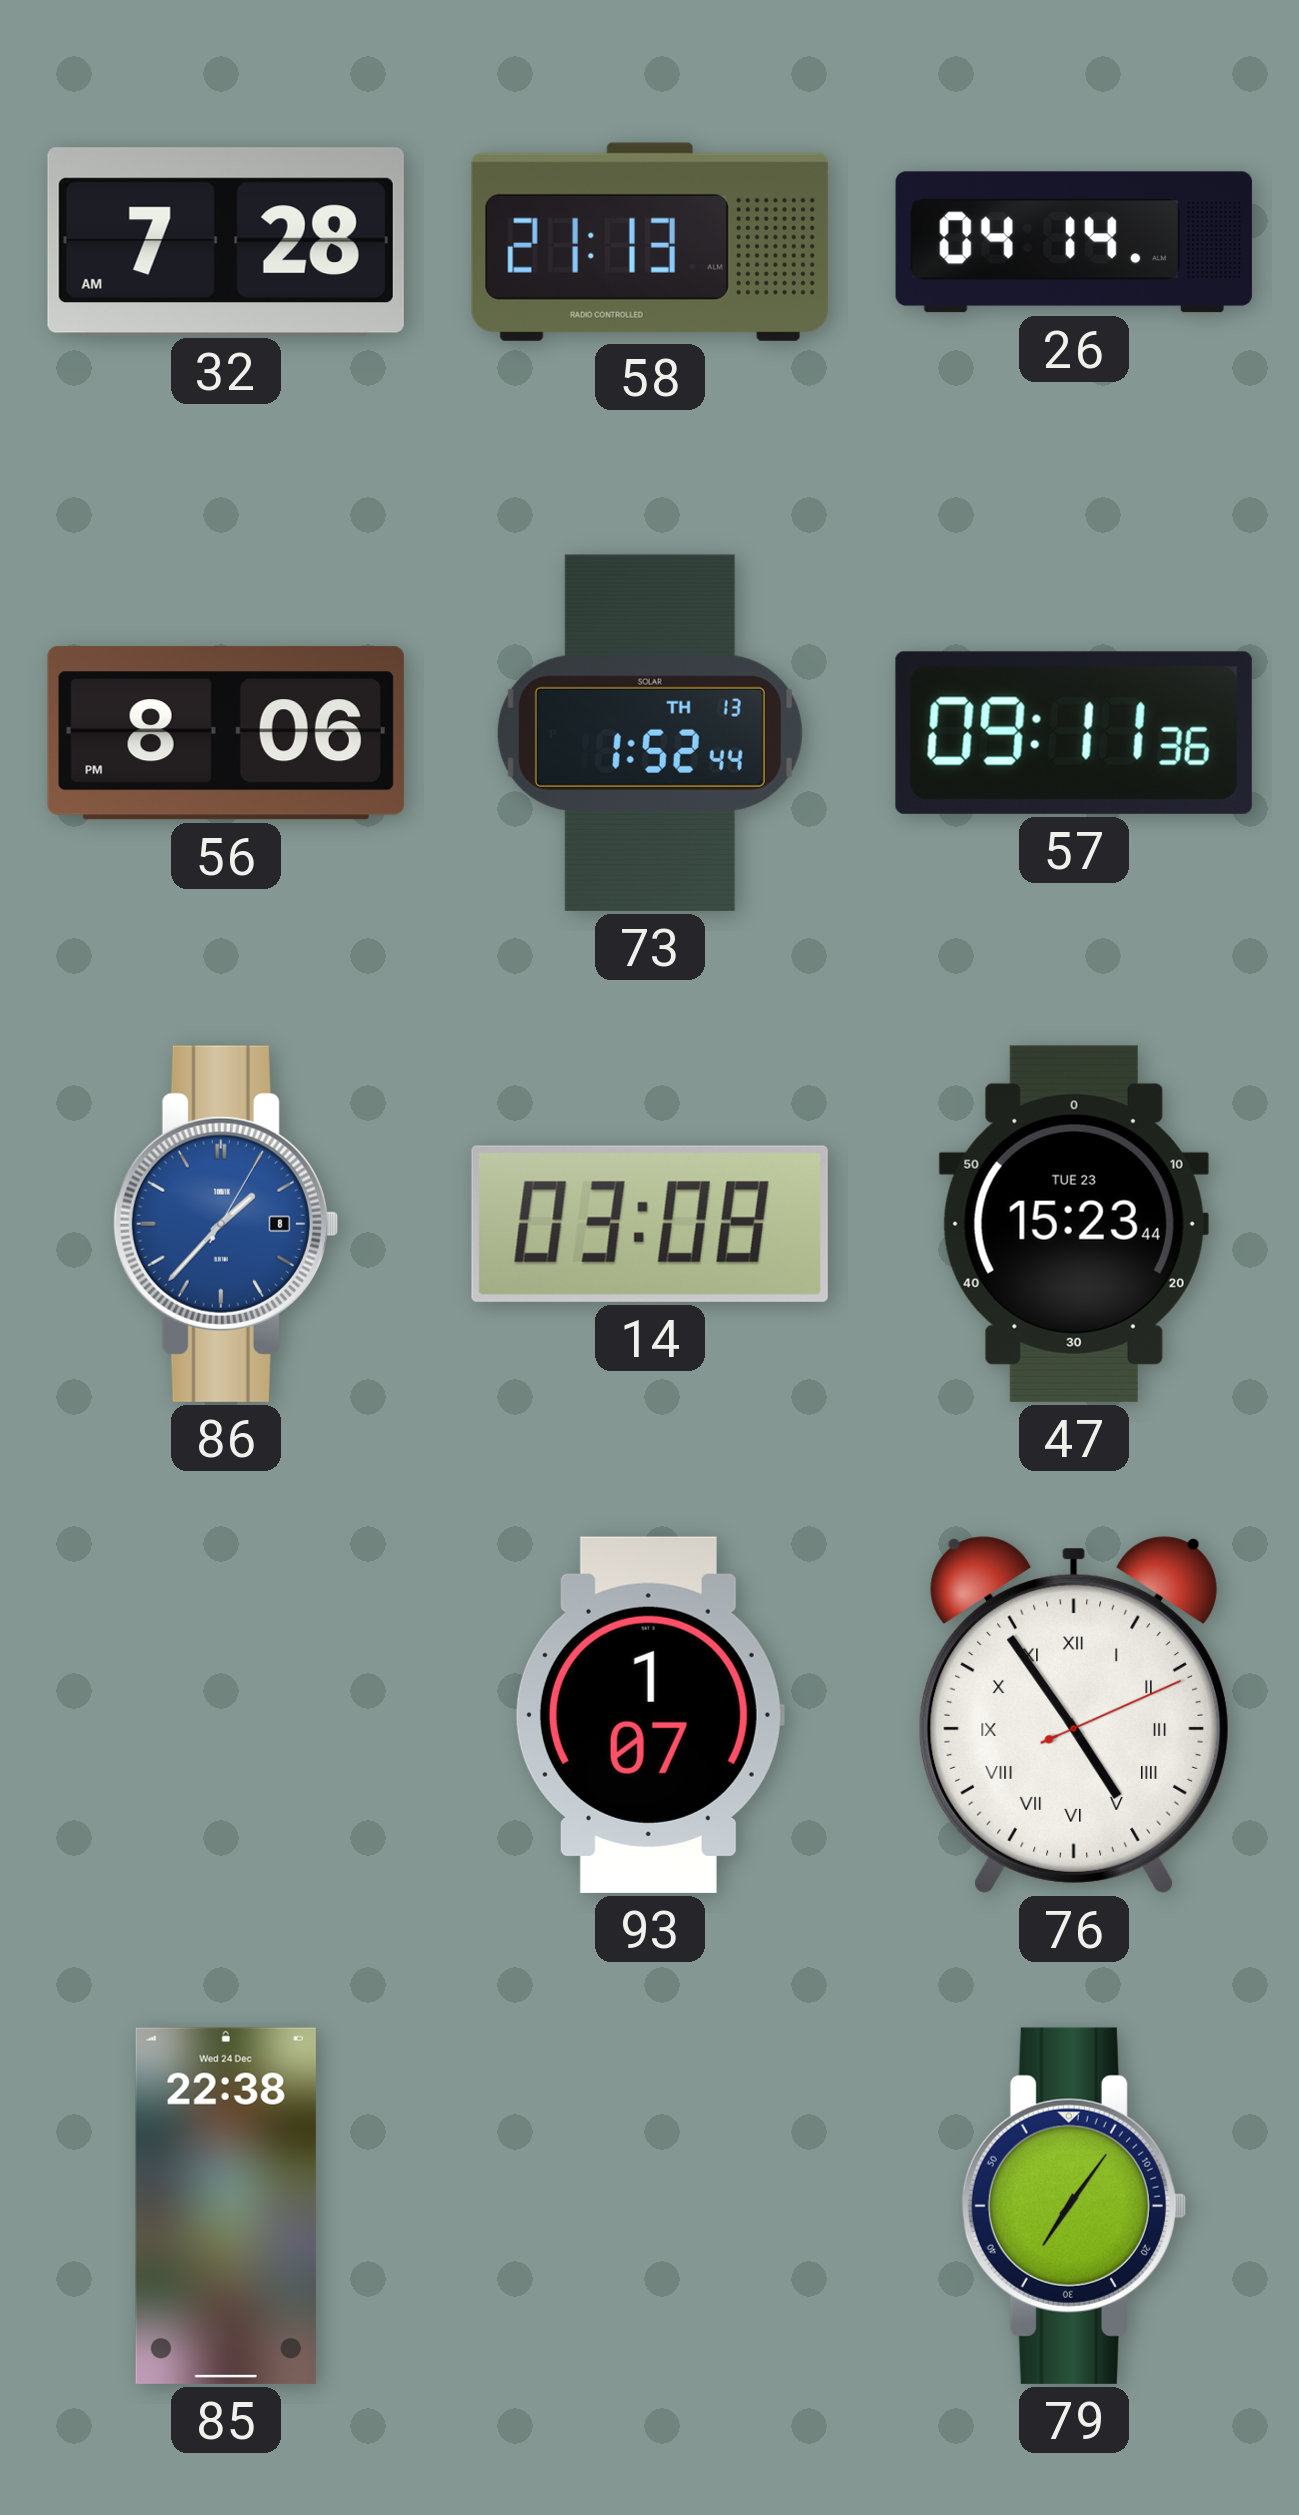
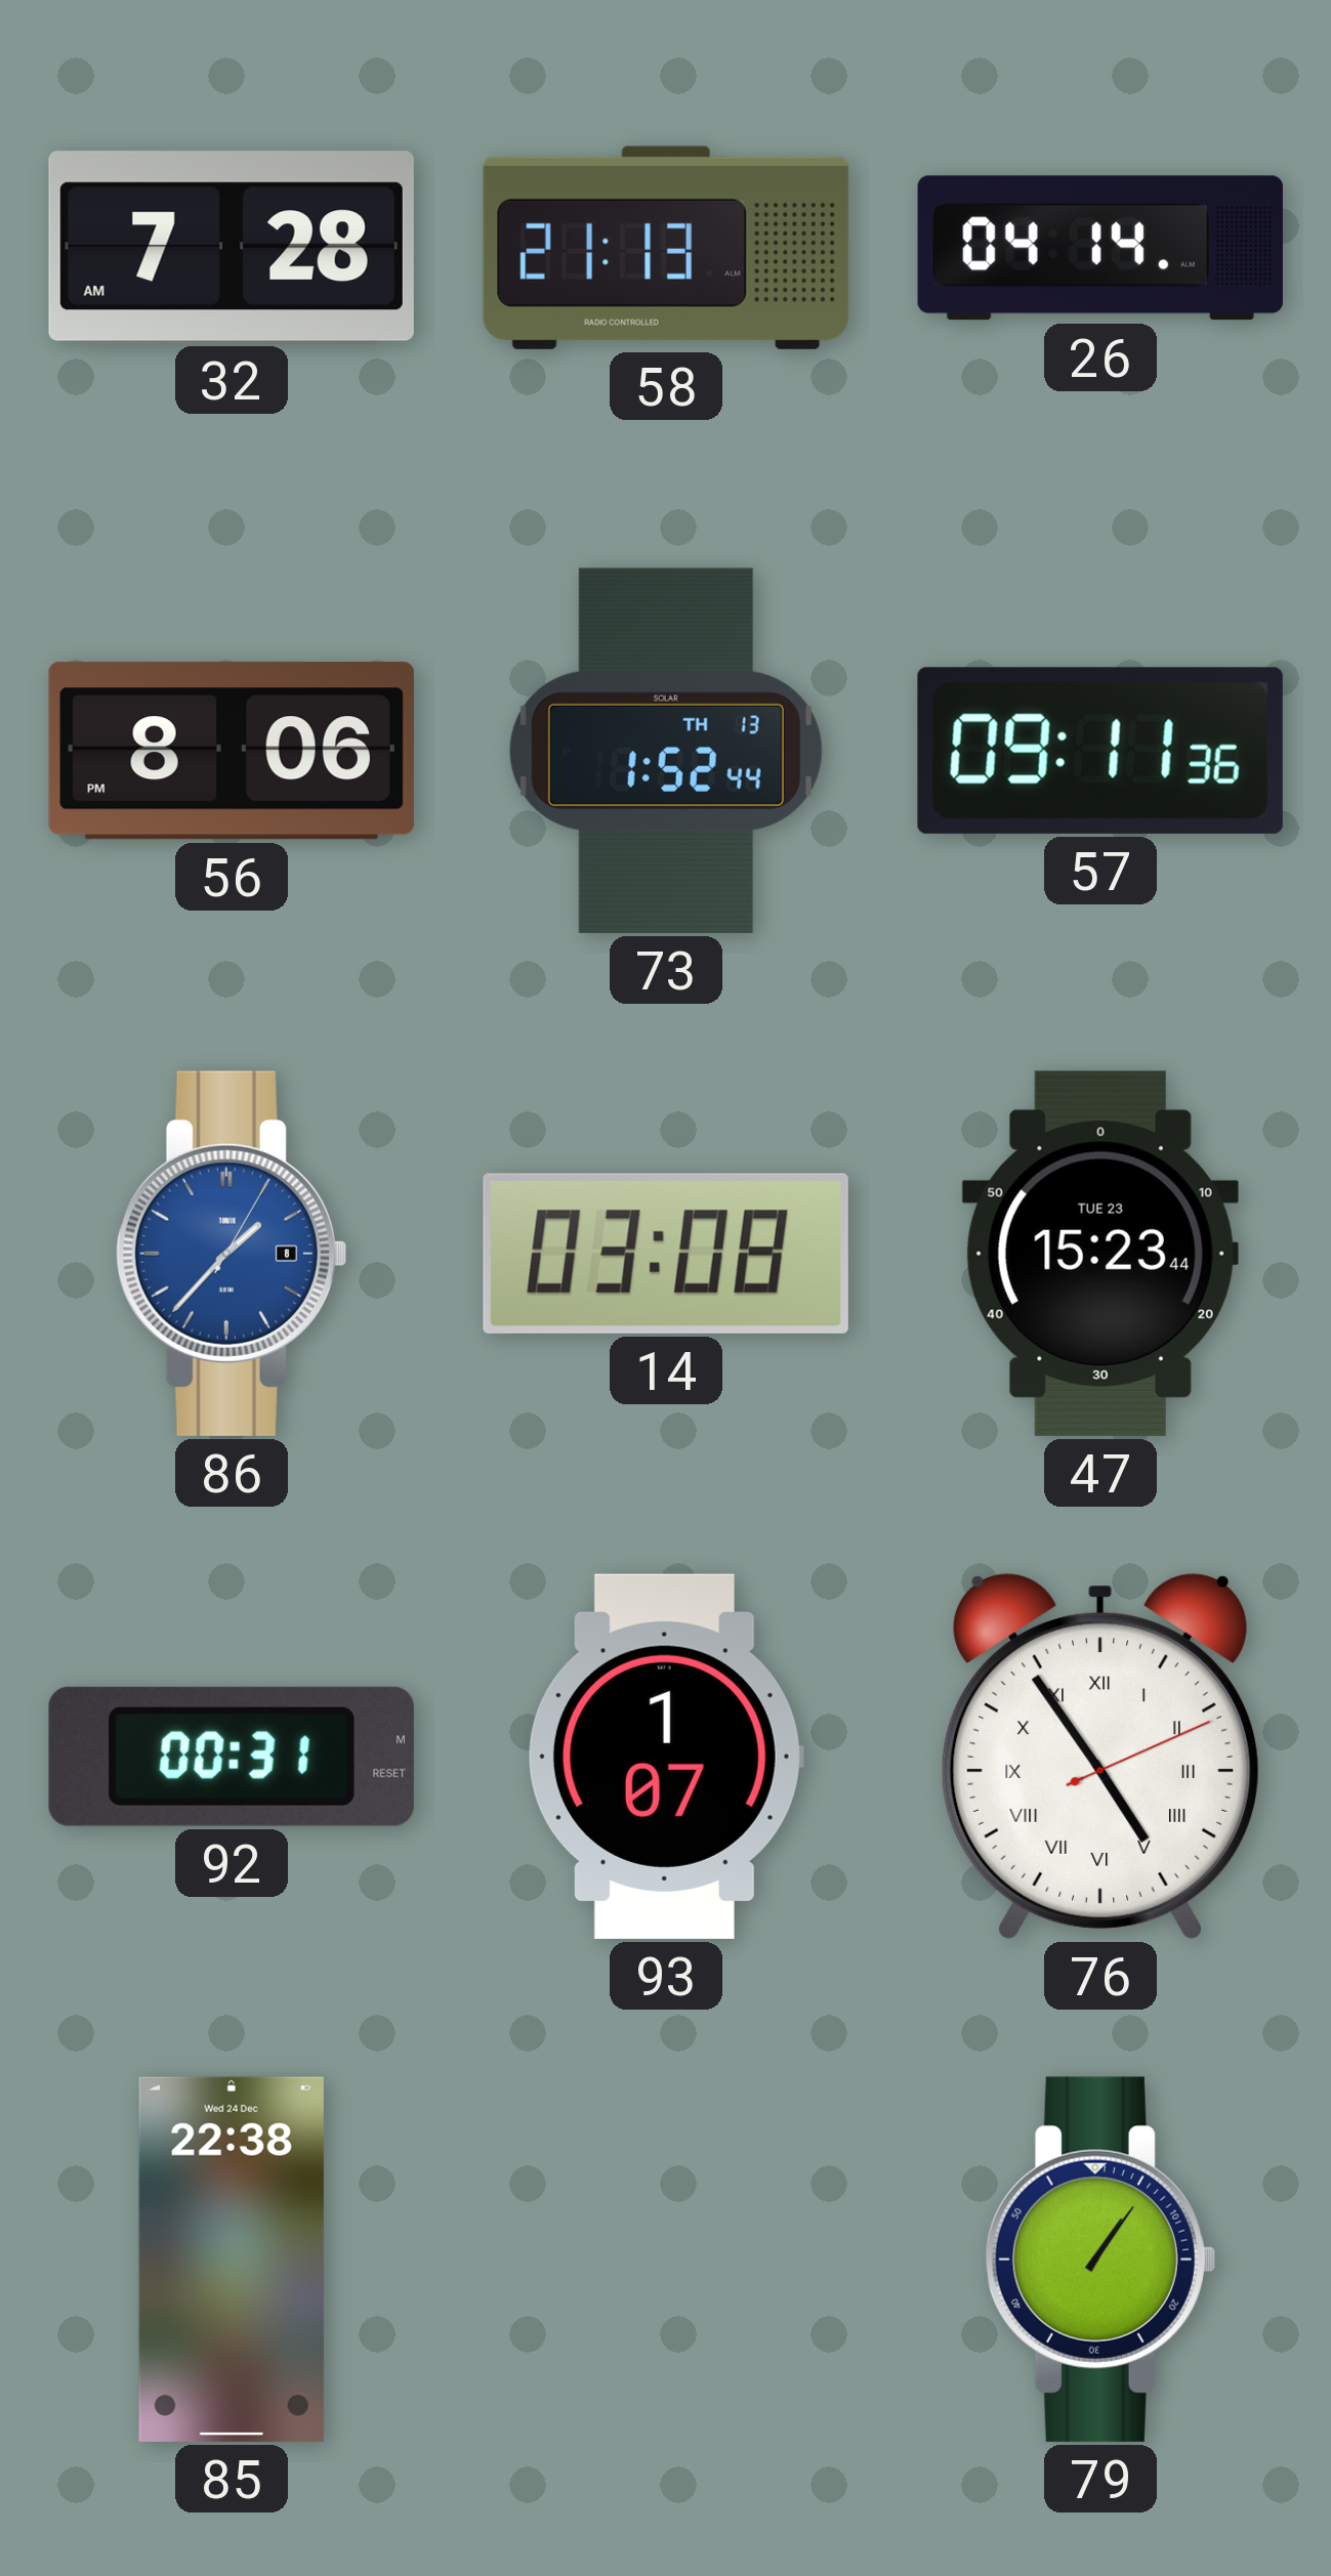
92: none -> 00:31
79: 7:06 -> 1:06
